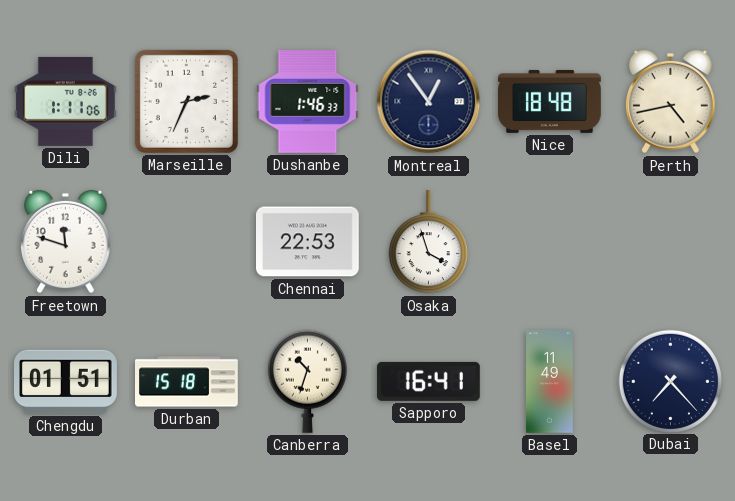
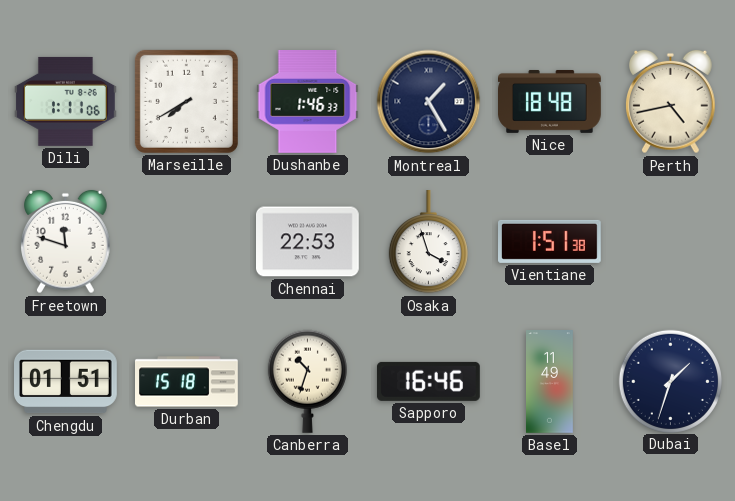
Marseille: 2:34 -> 7:40
Montreal: 12:54 -> 1:25
Vientiane: none -> 1:51
Sapporo: 16:41 -> 16:46
Dubai: 7:23 -> 1:33
